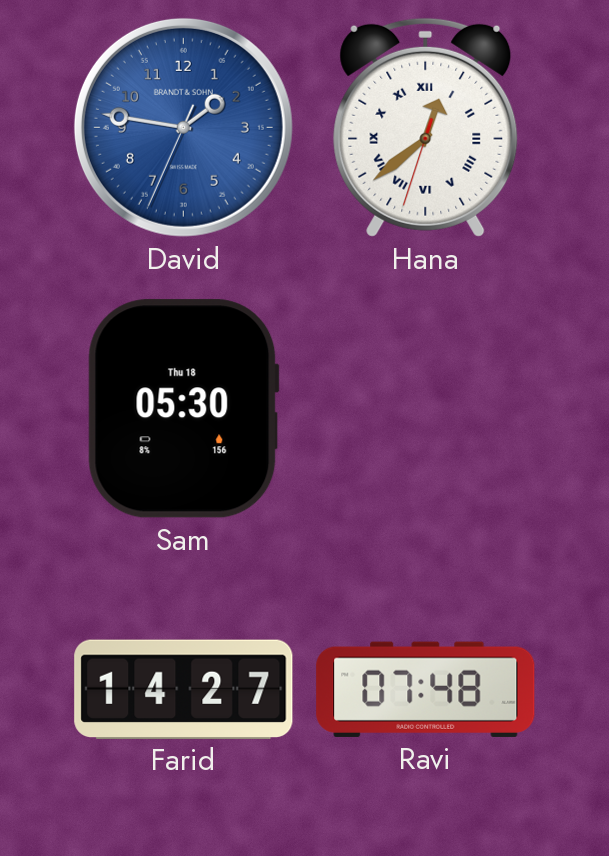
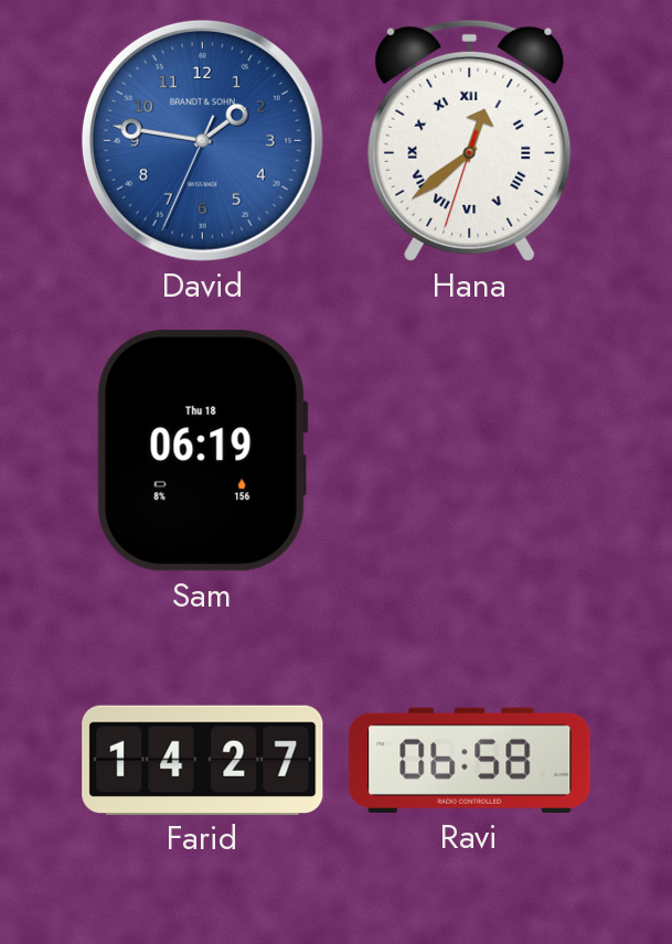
Sam: 05:30 -> 06:19
Ravi: 07:48 -> 06:58
